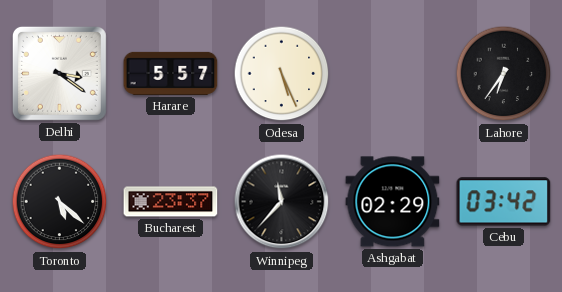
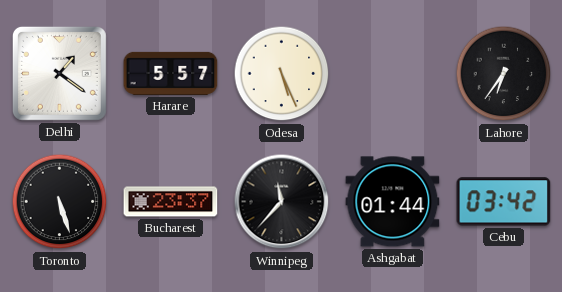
Delhi: 3:21 -> 1:21
Toronto: 5:22 -> 5:27
Ashgabat: 02:29 -> 01:44
